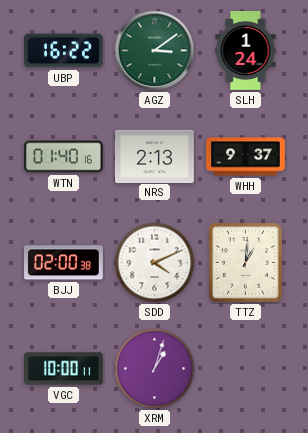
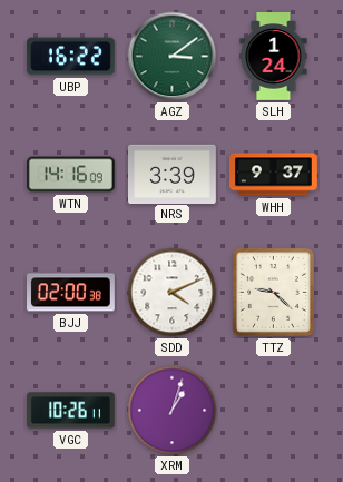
WTN: 01:40 -> 14:16
NRS: 2:13 -> 3:39
TTZ: 1:01 -> 9:22
VGC: 10:00 -> 10:26
